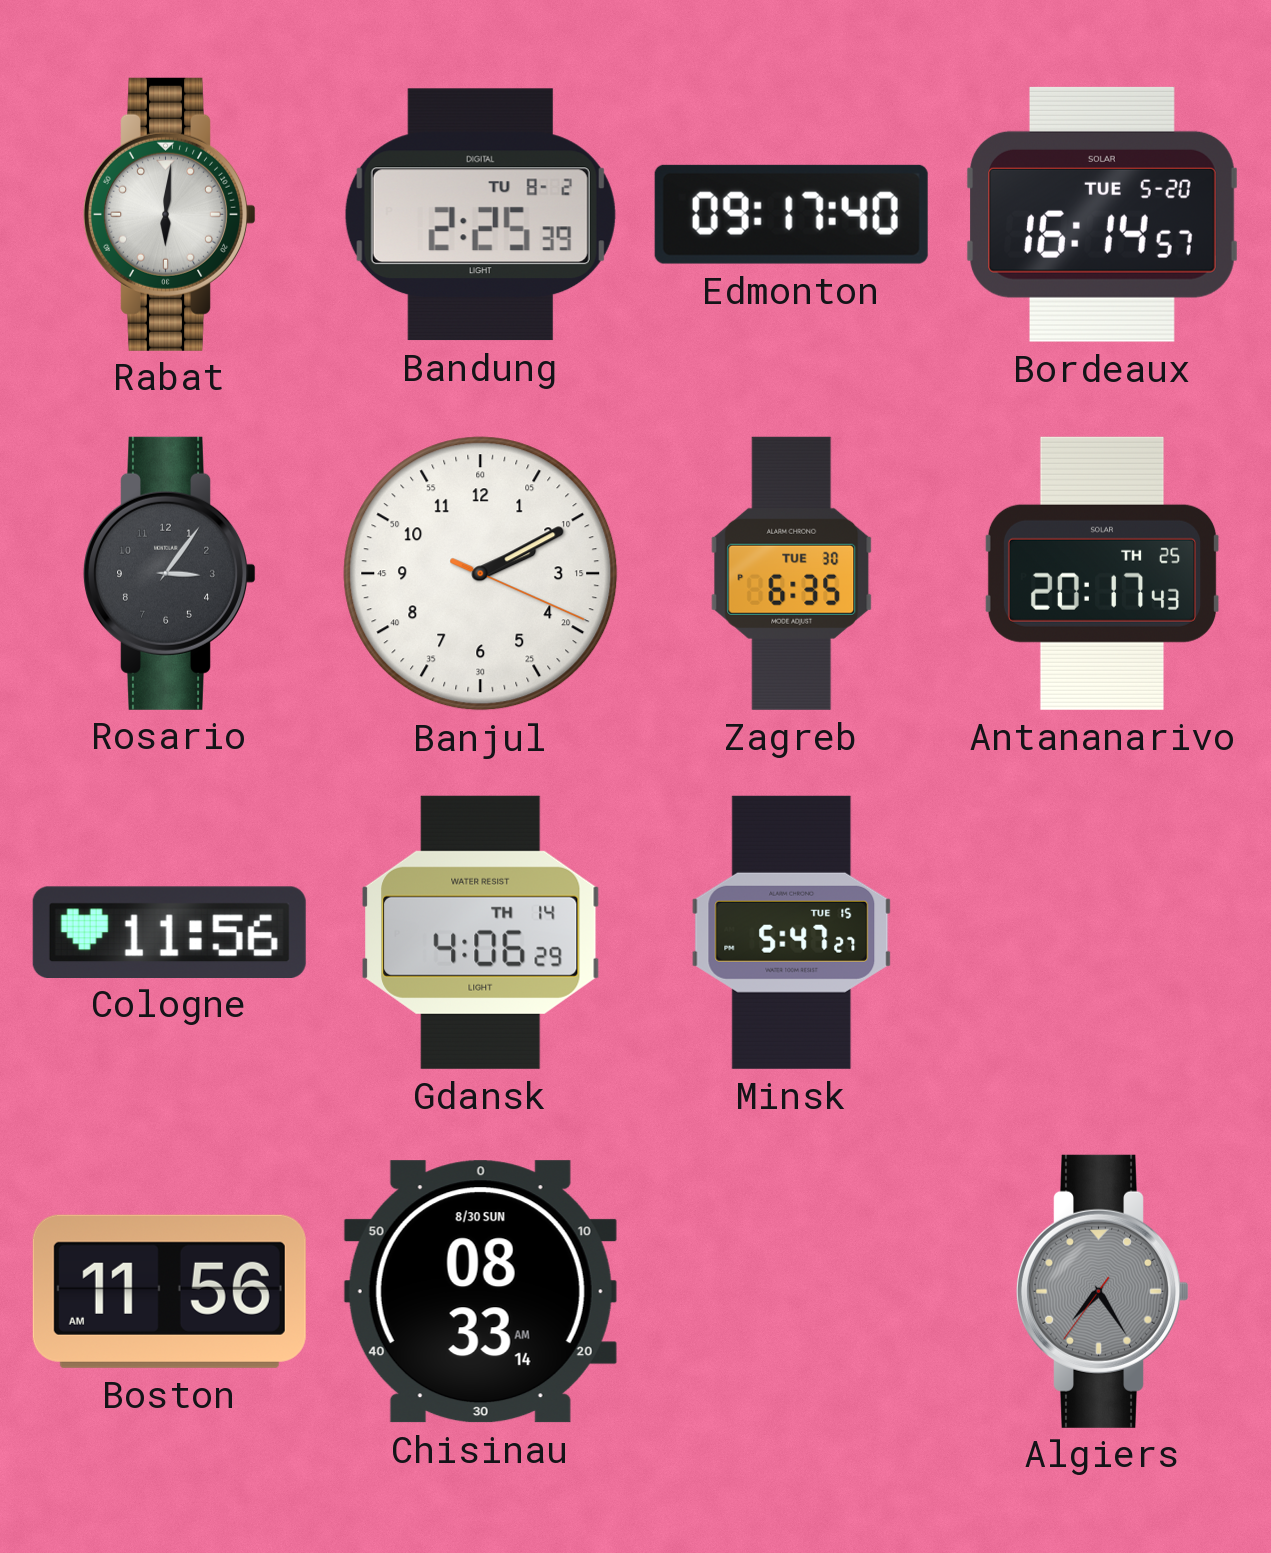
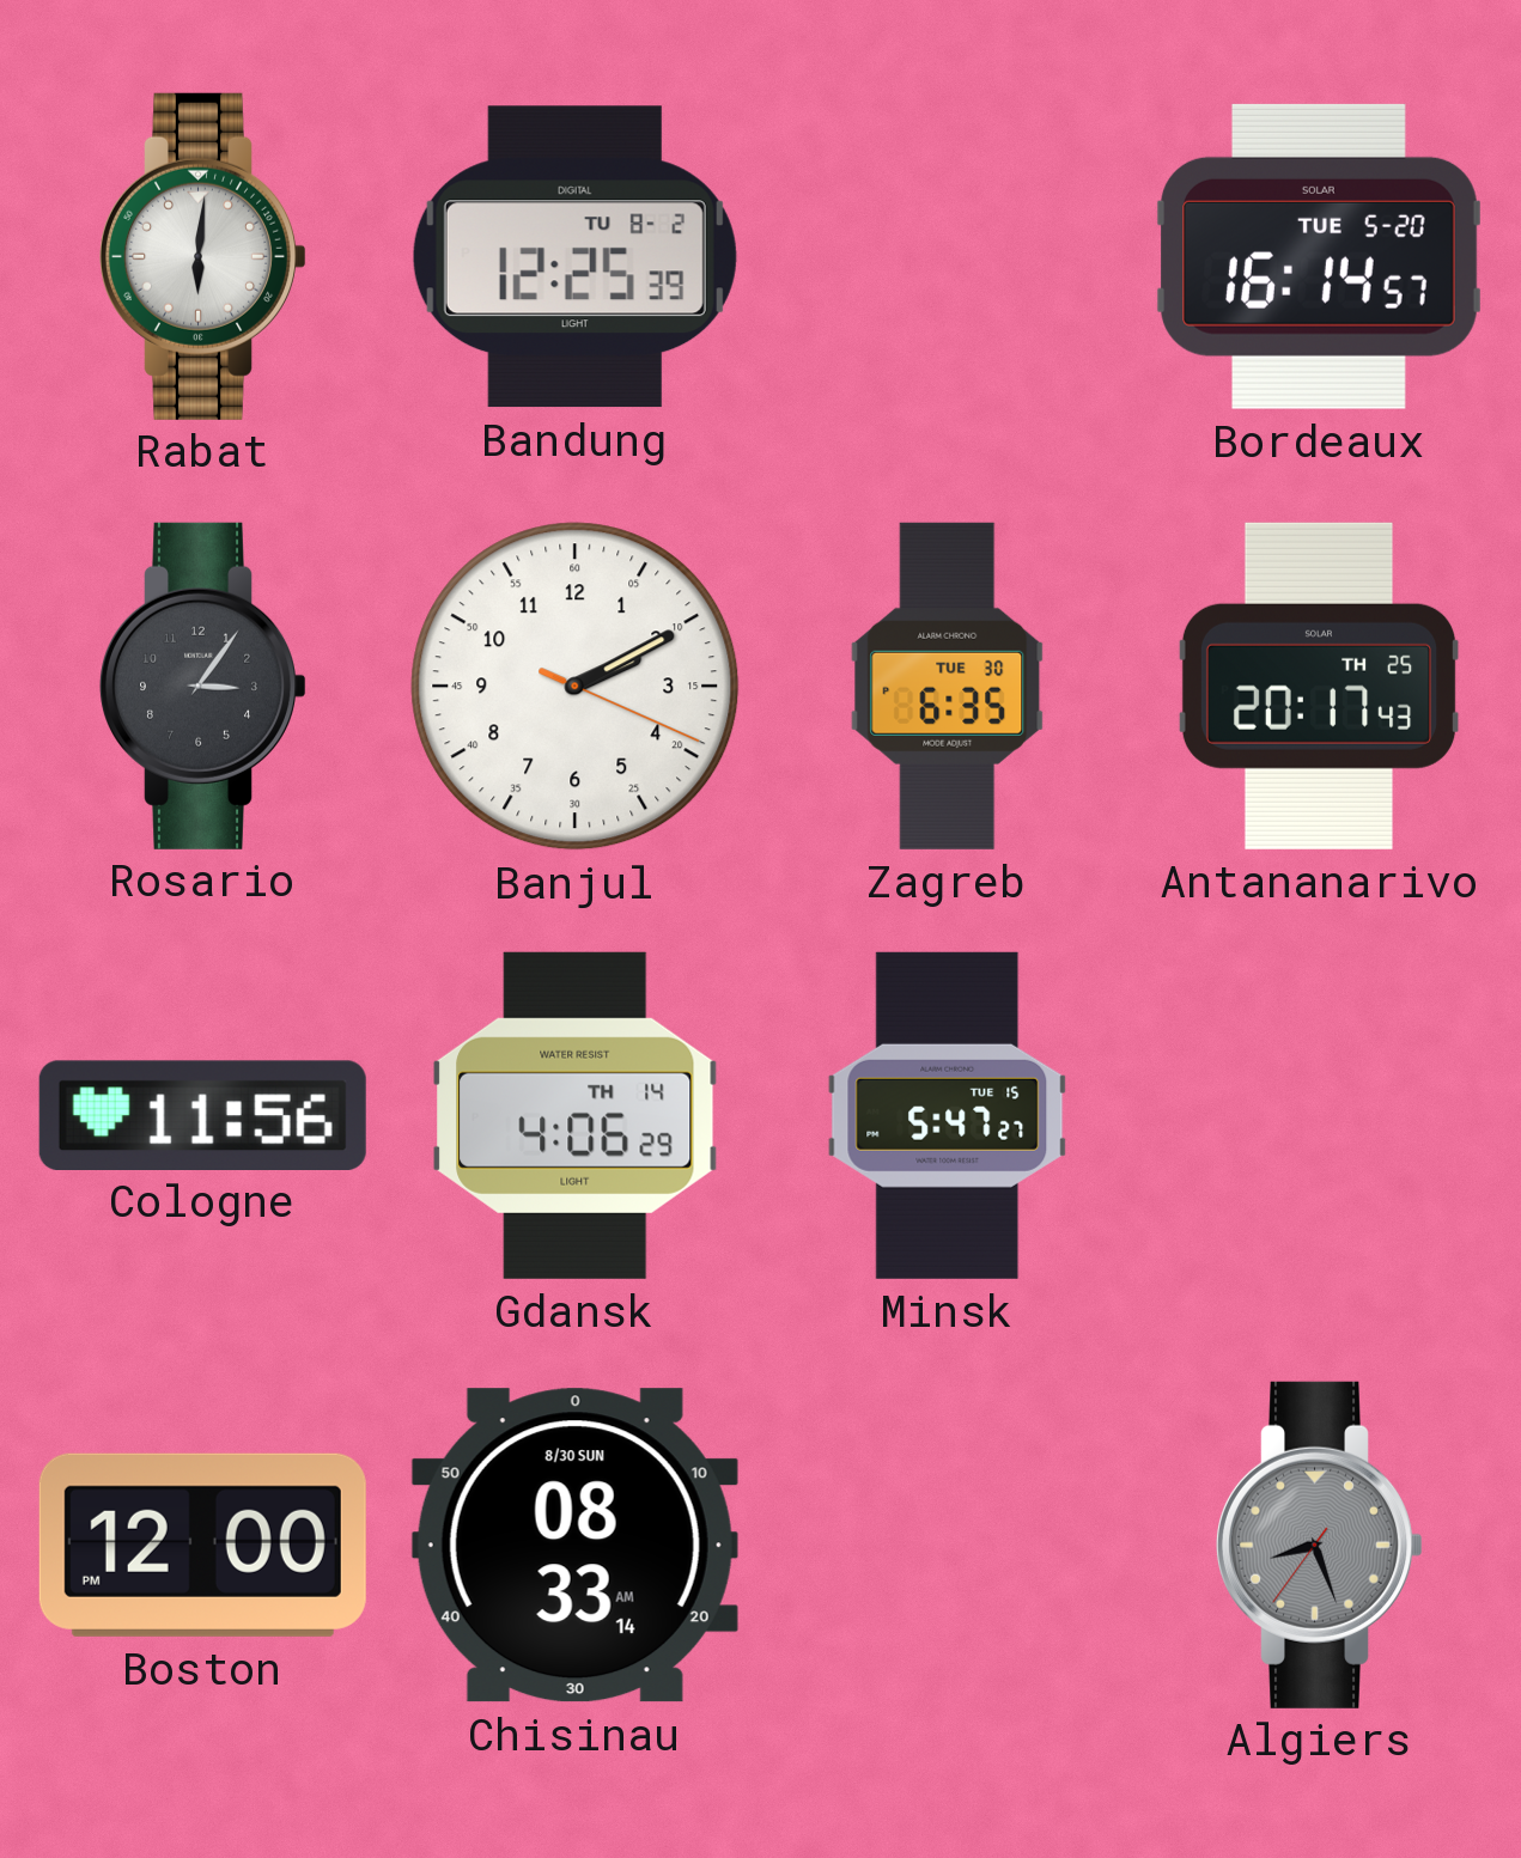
Bandung: 2:25 -> 12:25
Edmonton: 09:17 -> none
Boston: 11:56 -> 12:00
Algiers: 7:24 -> 8:26
